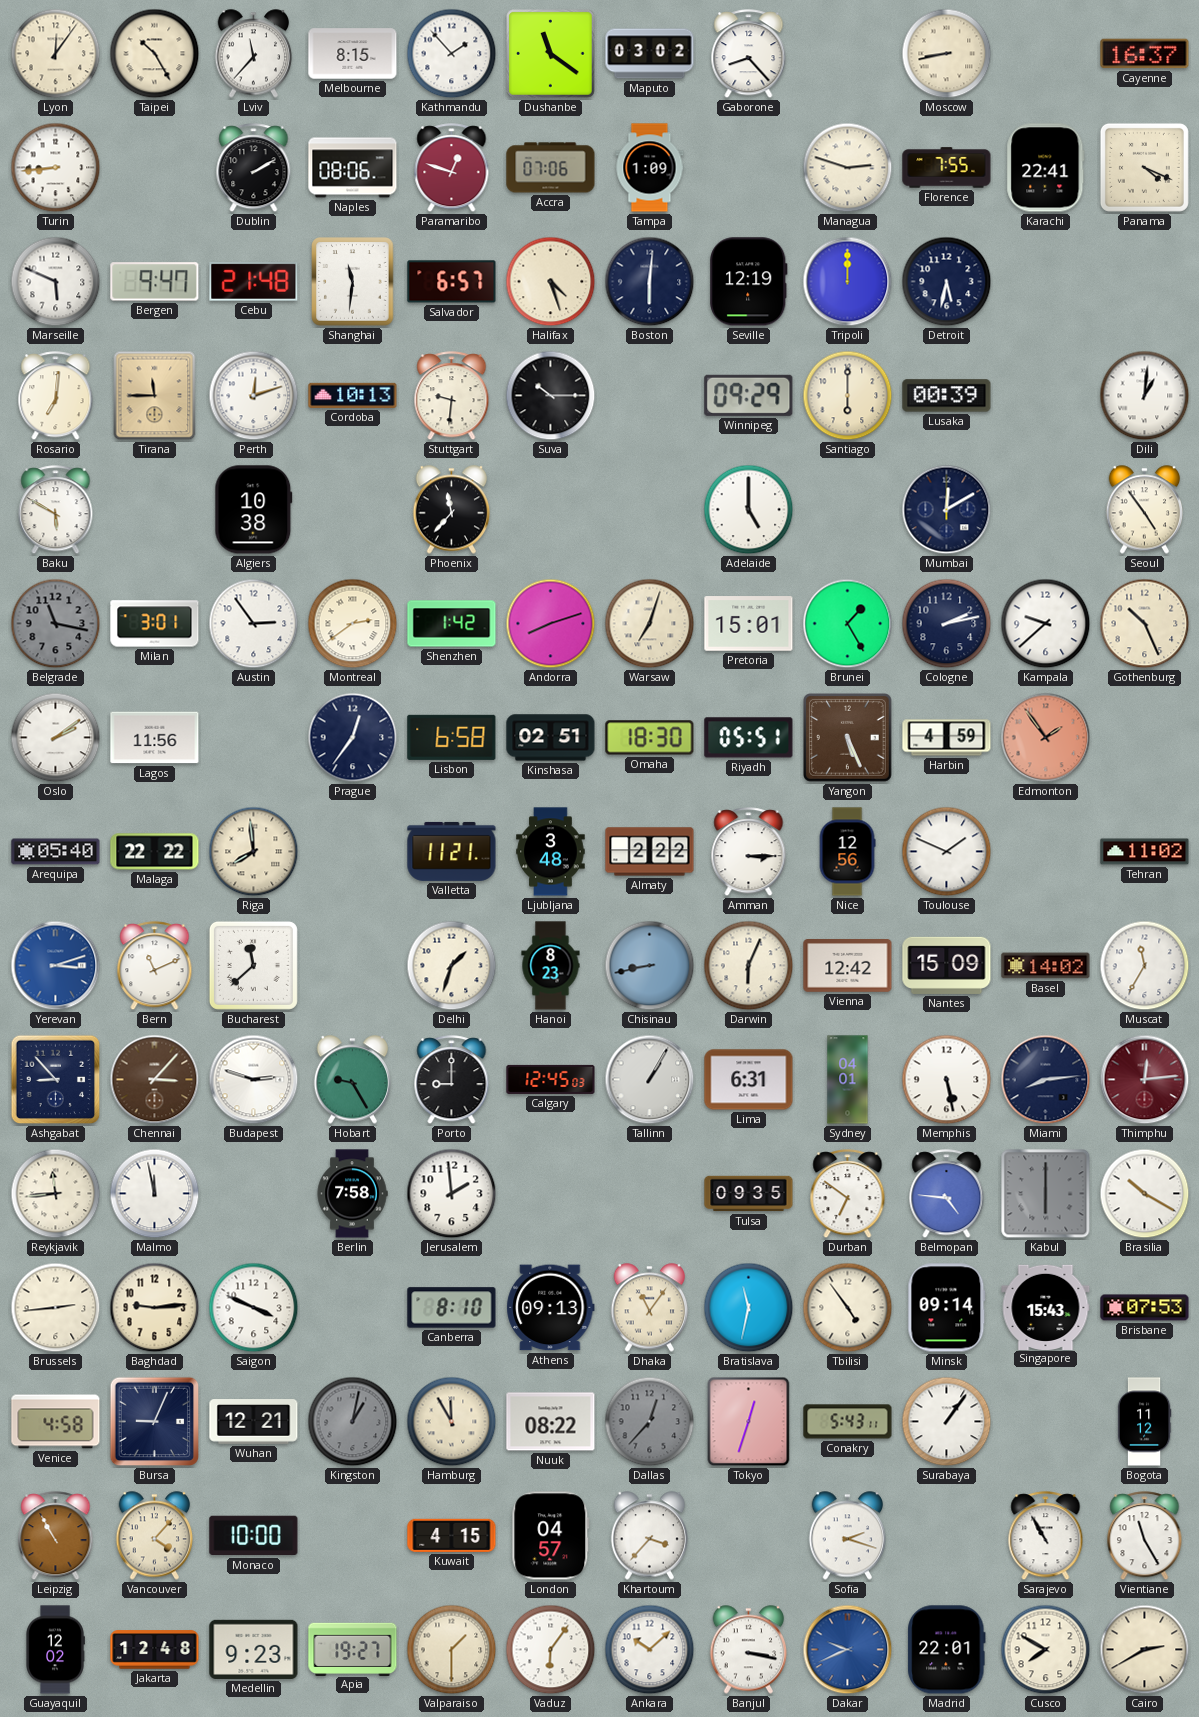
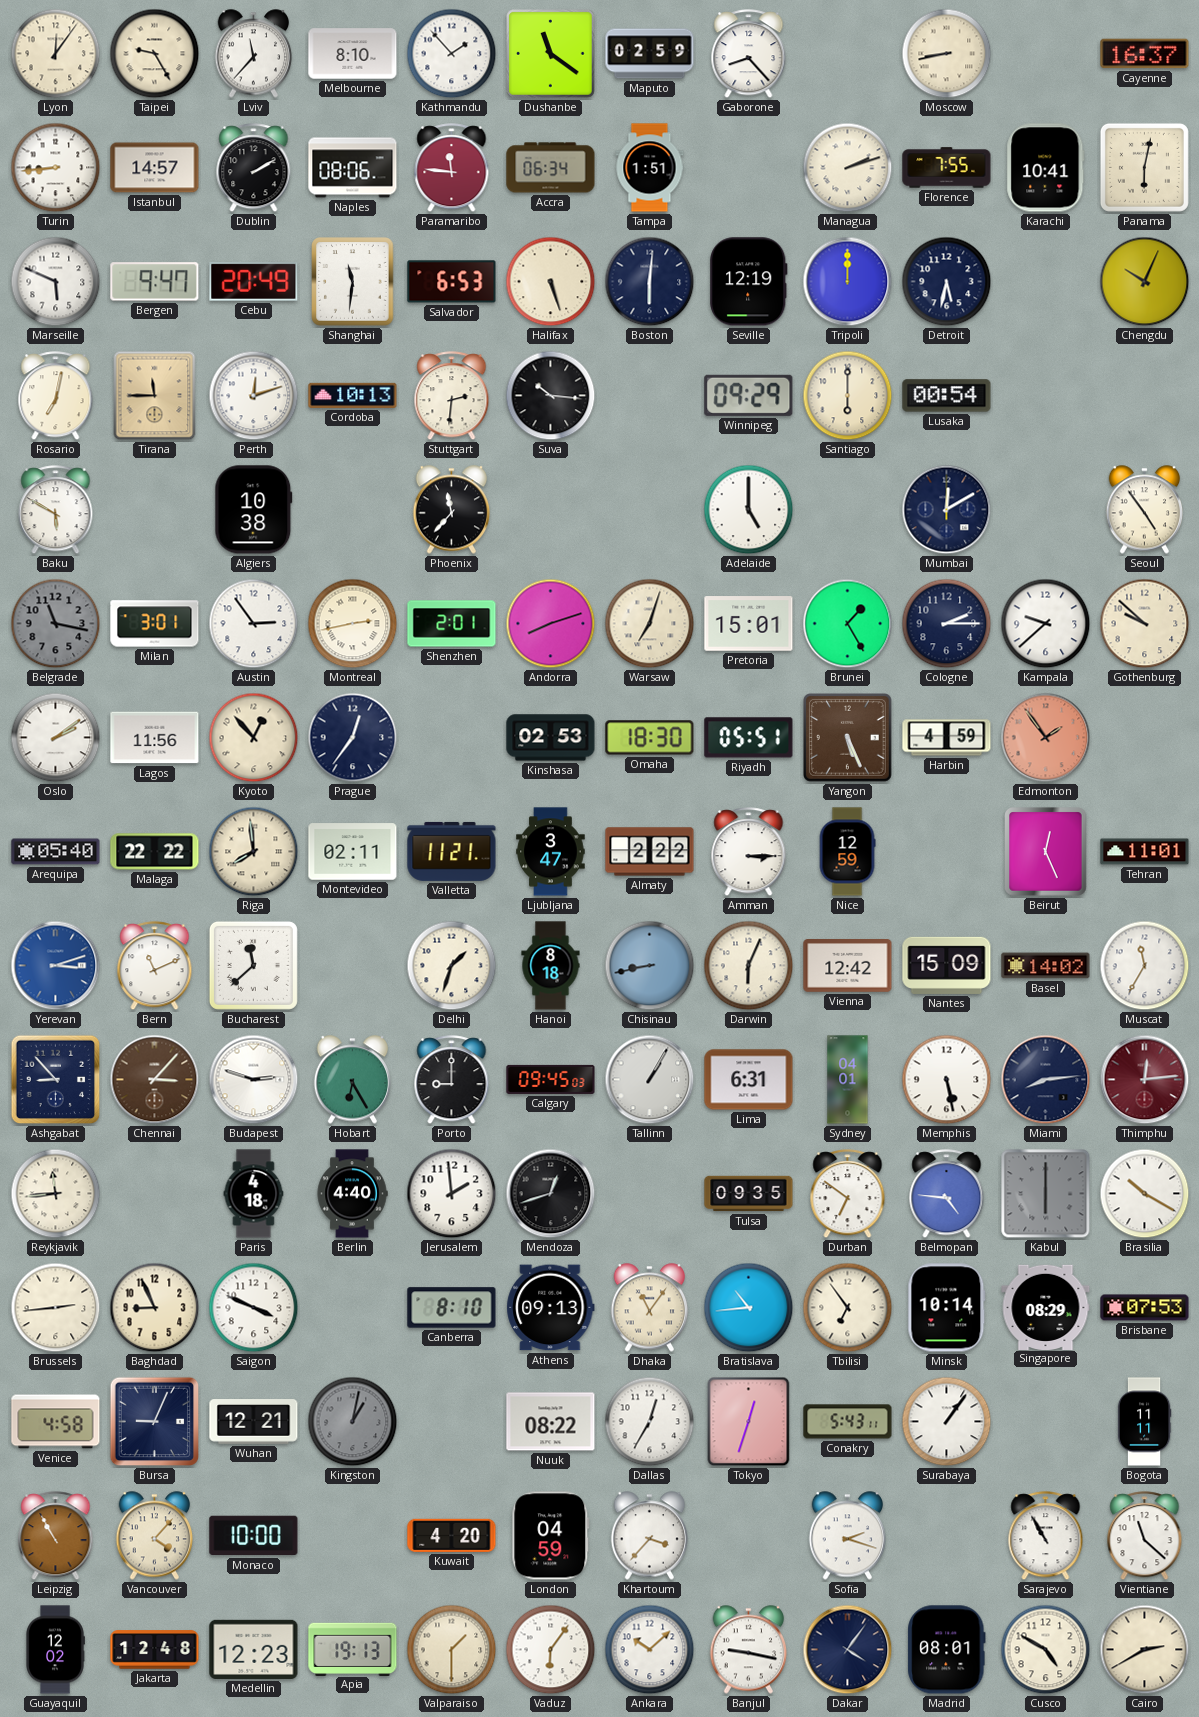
Taipei: 10:25 -> 9:25
Melbourne: 8:15 -> 8:10
Maputo: 03:02 -> 02:59
Istanbul: none -> 14:57
Paramaribo: 12:48 -> 11:46
Accra: 07:06 -> 06:34
Tampa: 1:09 -> 1:51
Managua: 2:48 -> 2:12
Karachi: 22:41 -> 10:41
Panama: 4:19 -> 6:02
Cebu: 21:48 -> 20:49
Salvador: 6:57 -> 6:53
Halifax: 4:27 -> 5:27
Chengdu: none -> 10:04
Rosario: 7:01 -> 7:02
Stuttgart: 9:31 -> 2:31
Suva: 10:15 -> 10:16
Lusaka: 00:39 -> 00:54
Dili: 1:01 -> none
Montreal: 2:39 -> 2:43
Shenzhen: 1:42 -> 2:01
Cologne: 2:13 -> 2:15
Gothenburg: 10:26 -> 9:52
Kyoto: none -> 12:53
Lisbon: 6:58 -> none
Kinshasa: 02:51 -> 02:53
Montevideo: none -> 02:11
Ljubljana: 3:48 -> 3:47
Nice: 12:56 -> 12:59
Toulouse: 1:49 -> none
Beirut: none -> 12:26
Tehran: 11:02 -> 11:01
Hanoi: 8:23 -> 8:18
Hobart: 9:25 -> 6:25
Calgary: 12:45 -> 09:45
Malmo: 11:58 -> none
Paris: none -> 4:18
Berlin: 7:58 -> 4:40
Mendoza: none -> 12:42
Baghdad: 9:14 -> 8:56
Bratislava: 11:32 -> 10:44
Tbilisi: 4:54 -> 6:54
Minsk: 09:14 -> 10:14
Singapore: 15:43 -> 08:29
Hamburg: 11:55 -> none
Dallas: 12:37 -> 12:35
Dallas dial: grey -> white
Bogota: 11:12 -> 11:11
Kuwait: 4:15 -> 4:20
London: 04:57 -> 04:59
Vientiane: 11:25 -> 11:22
Medellin: 9:23 -> 12:23
Apia: 19:27 -> 19:13
Banjul: 3:17 -> 9:17
Dakar: 9:41 -> 4:06
Dakar dial: blue -> navy
Madrid: 22:01 -> 08:01
Cusco: 7:50 -> 4:50
